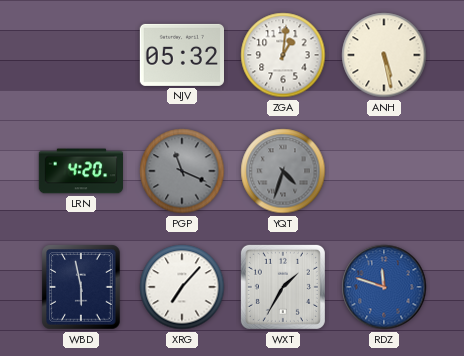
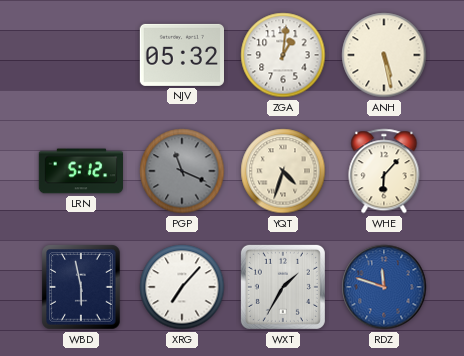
LRN: 4:20 -> 5:12
YQT dial: grey -> cream
WHE: none -> 6:07
